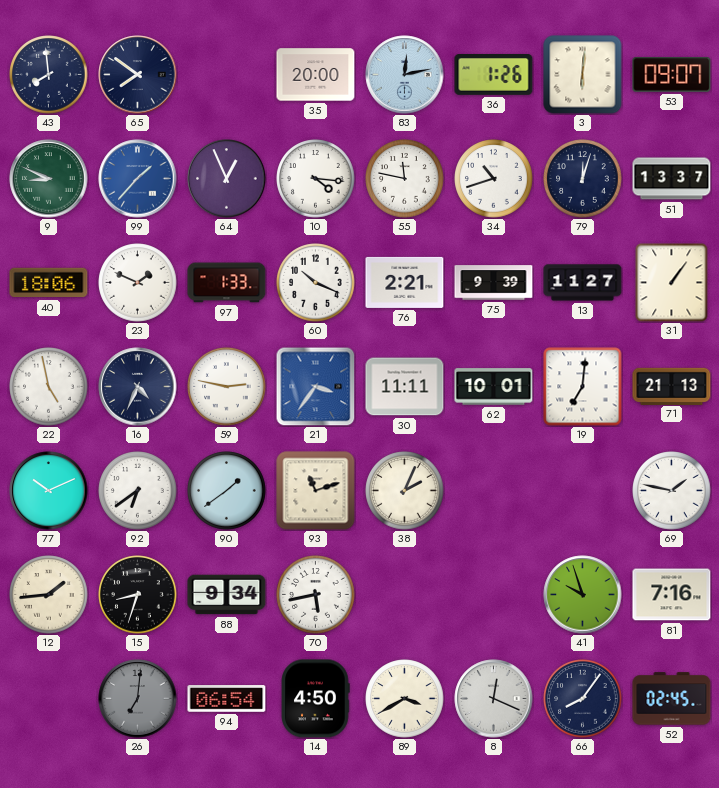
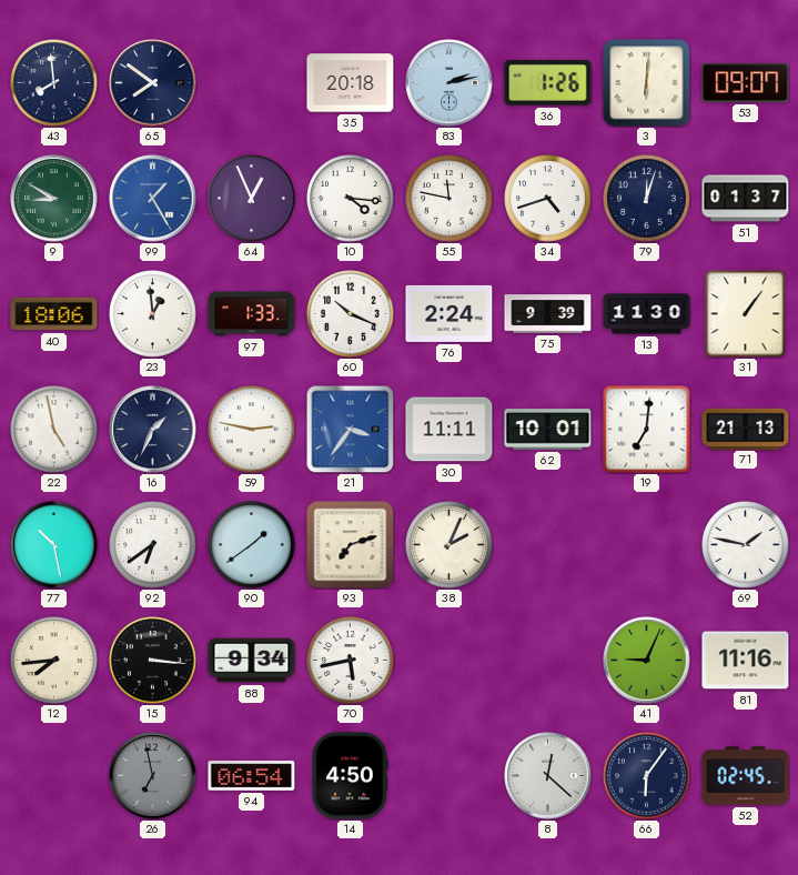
35: 20:00 -> 20:18
83: 12:13 -> 2:13
9: 8:49 -> 8:50
99: 1:37 -> 1:25
34: 10:42 -> 4:42
51: 13:37 -> 01:37
23: 1:49 -> 12:59
76: 2:21 -> 2:24
13: 11:27 -> 11:30
16: 4:34 -> 1:34
77: 10:11 -> 10:28
93: 11:12 -> 7:12
12: 1:44 -> 7:44
15: 8:33 -> 3:16
41: 9:57 -> 9:04
81: 7:16 -> 11:16
26: 7:01 -> 6:58
89: 3:40 -> none
8: 12:19 -> 12:22
66: 8:06 -> 6:06
